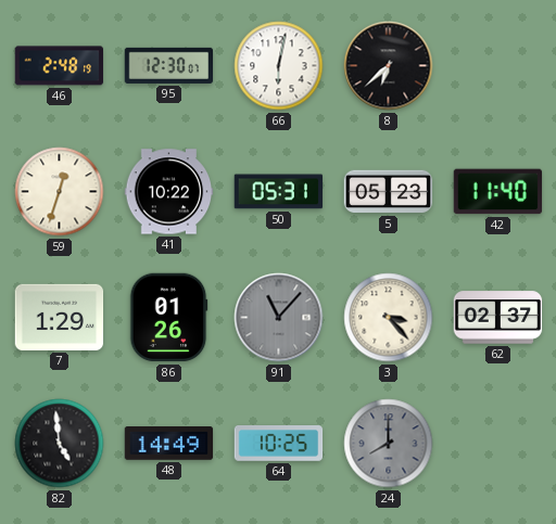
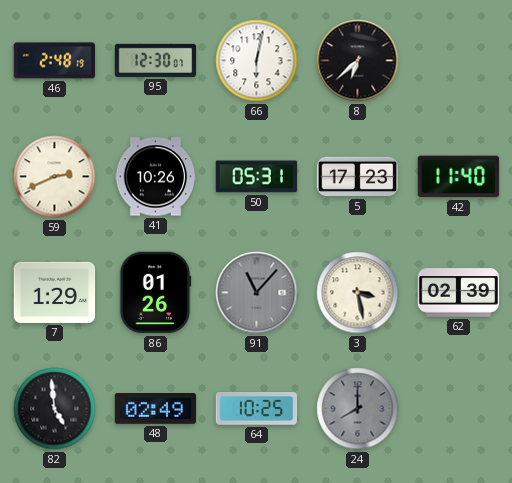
59: 12:33 -> 2:41
41: 10:22 -> 10:26
5: 05:23 -> 17:23
3: 3:23 -> 3:28
62: 02:37 -> 02:39
48: 14:49 -> 02:49
